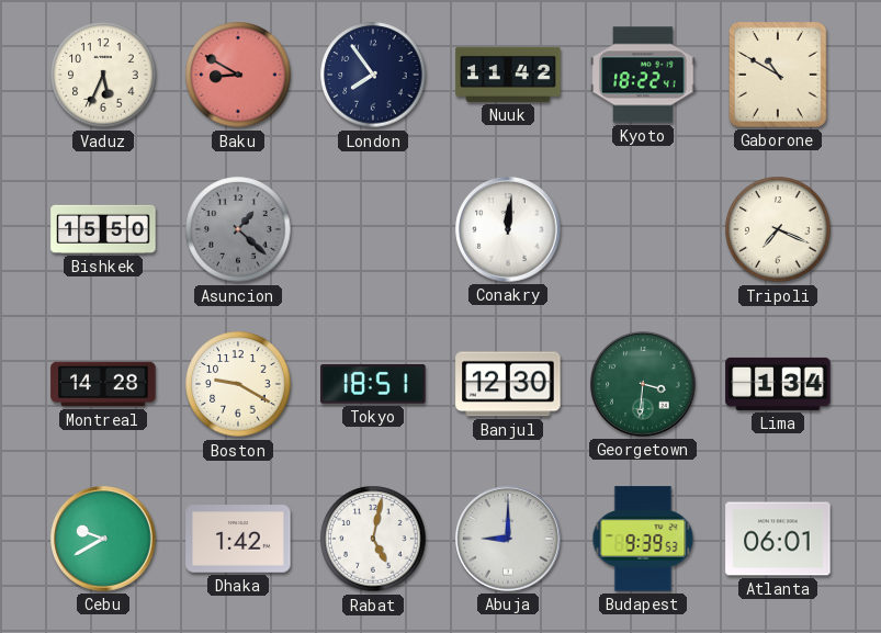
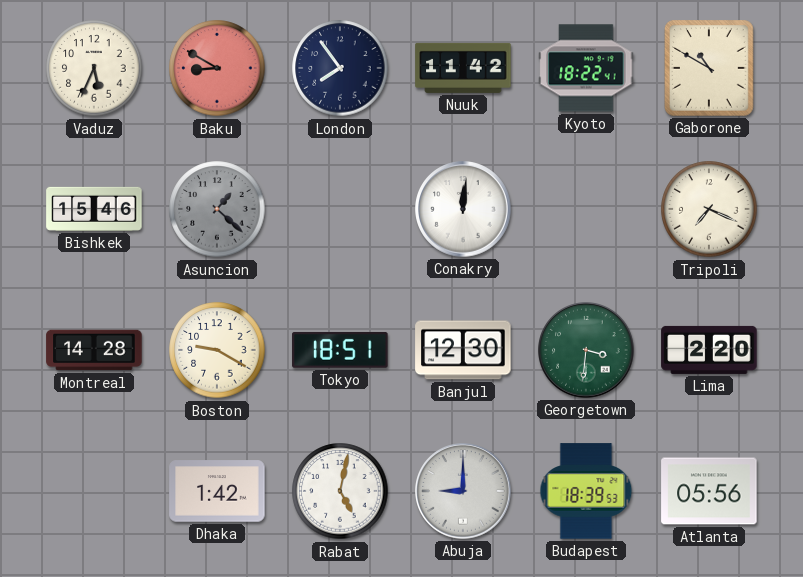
Bishkek: 15:50 -> 15:46
Lima: 1:34 -> 2:20
Cebu: 9:40 -> none
Budapest: 9:39 -> 18:39
Atlanta: 06:01 -> 05:56
